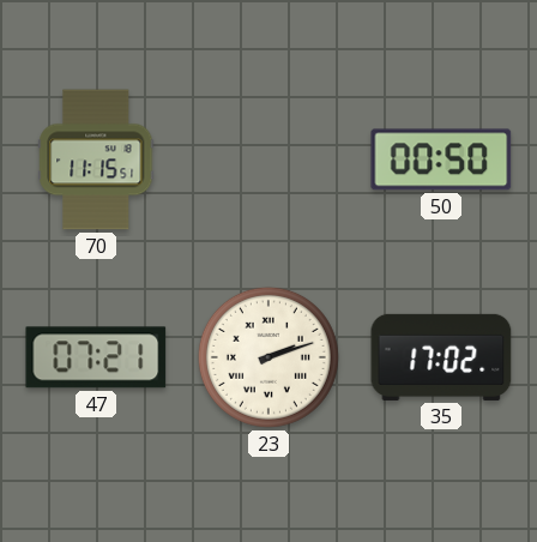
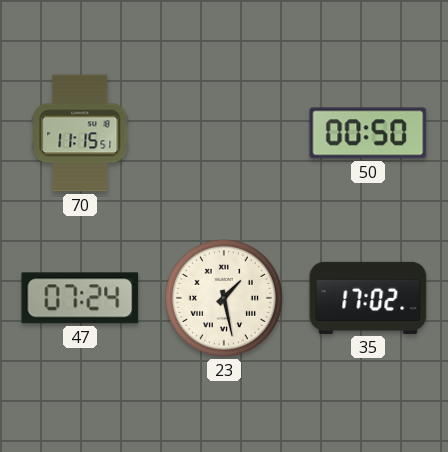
47: 07:21 -> 07:24
23: 2:12 -> 1:28
